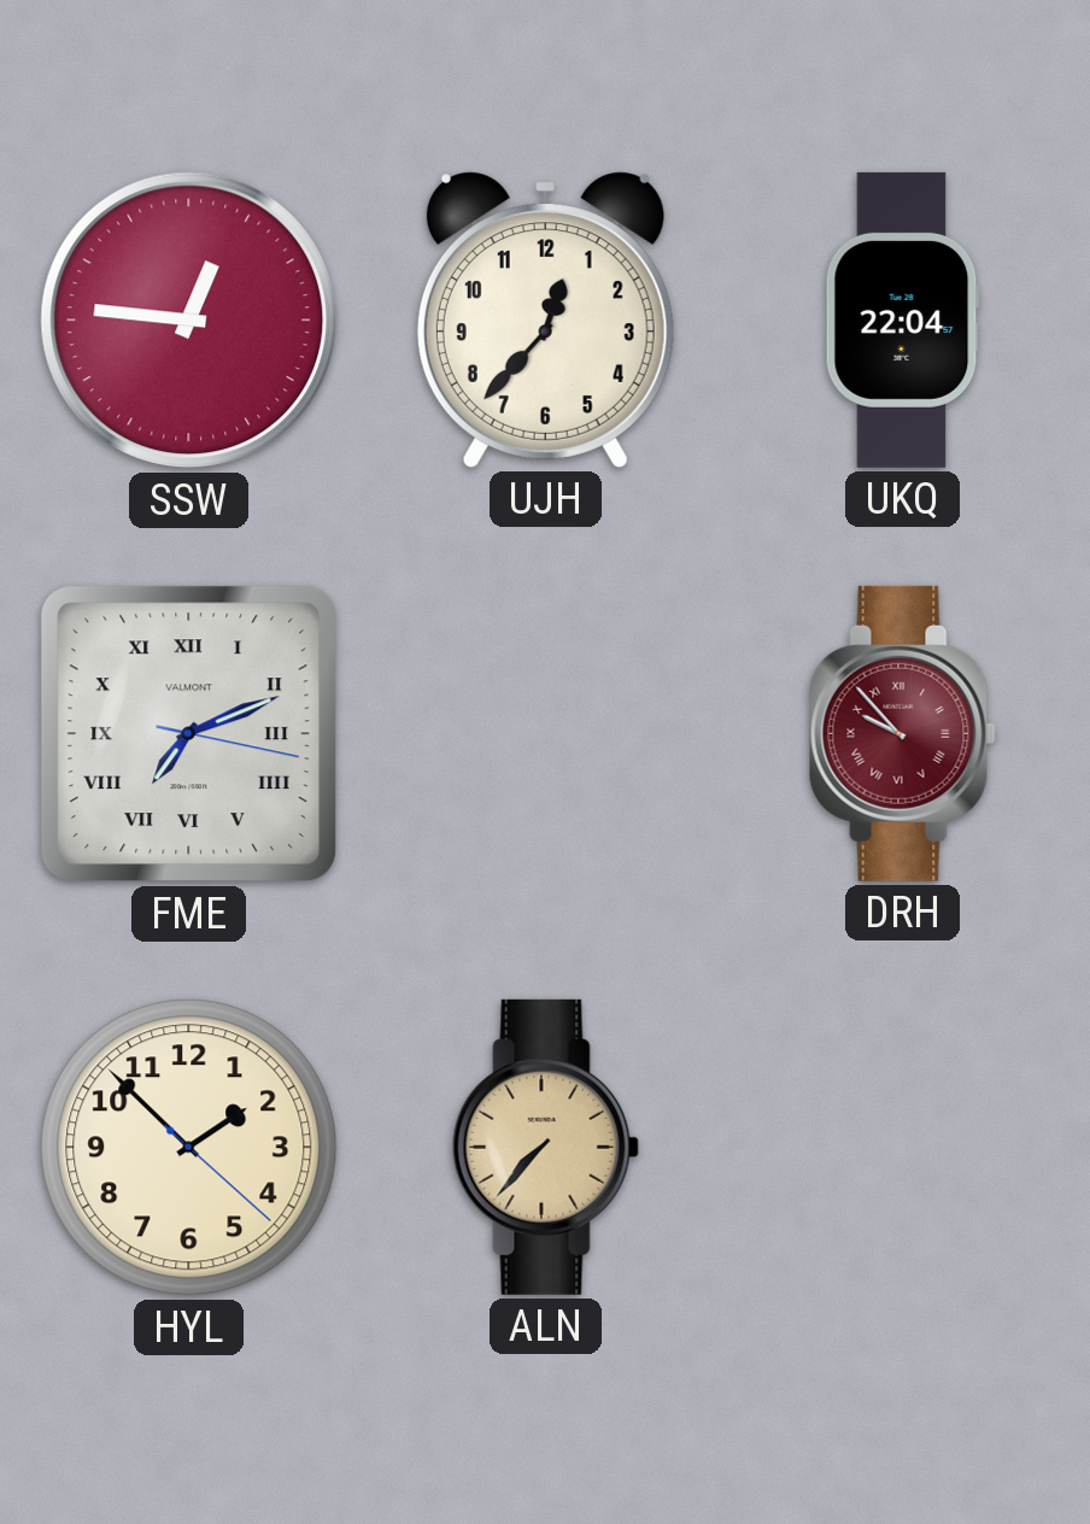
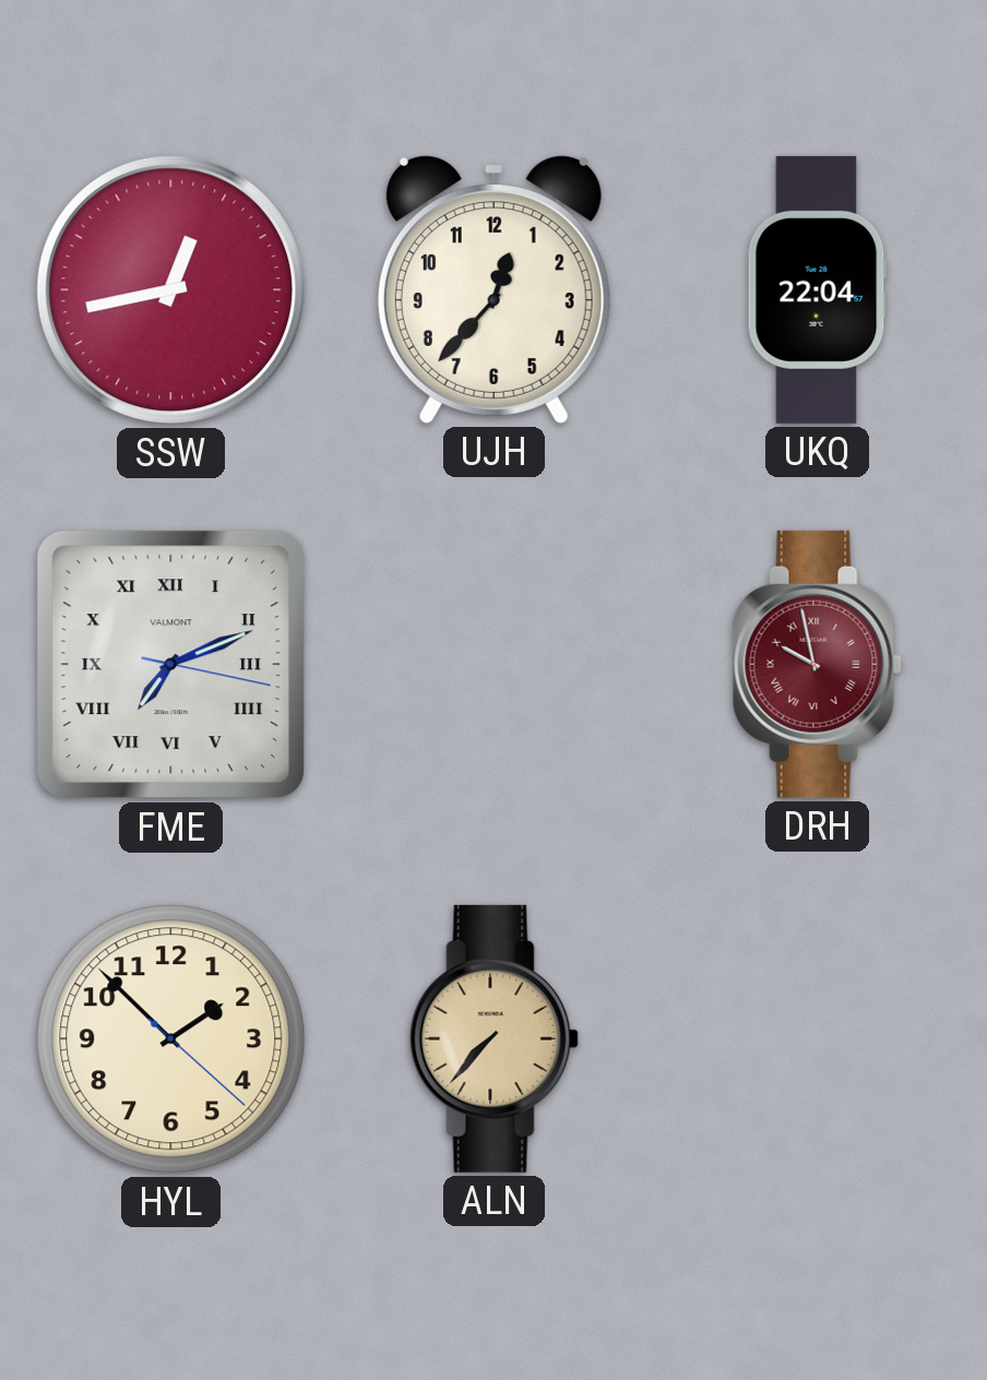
SSW: 12:46 -> 12:43
DRH: 9:53 -> 9:58
